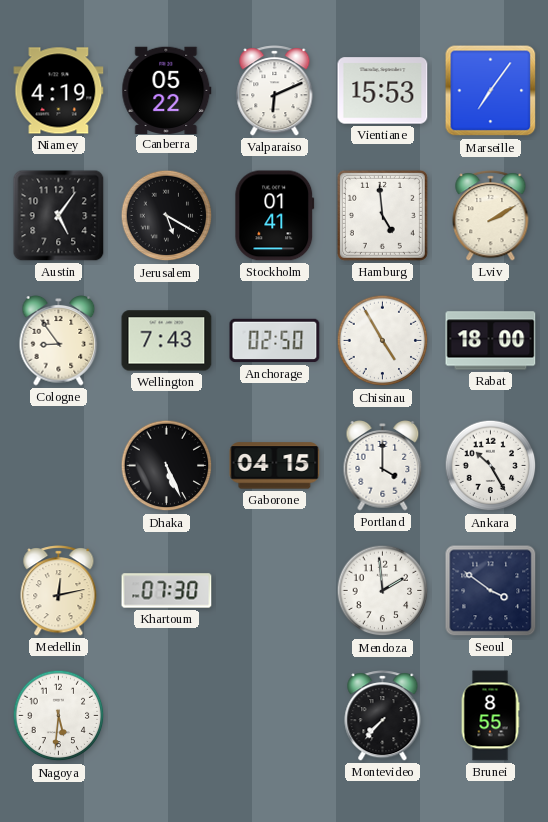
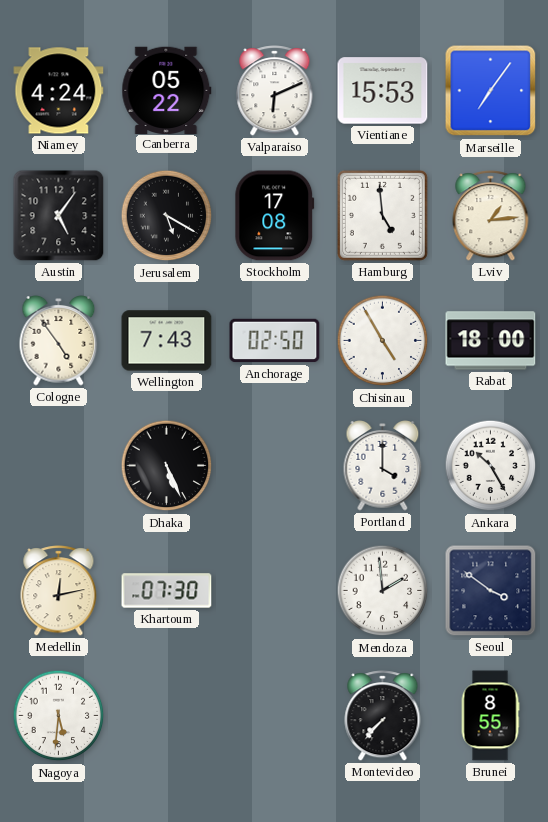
Niamey: 4:19 -> 4:24
Stockholm: 01:41 -> 17:08
Lviv: 2:10 -> 1:14
Cologne: 8:54 -> 4:54
Gaborone: 04:15 -> none
